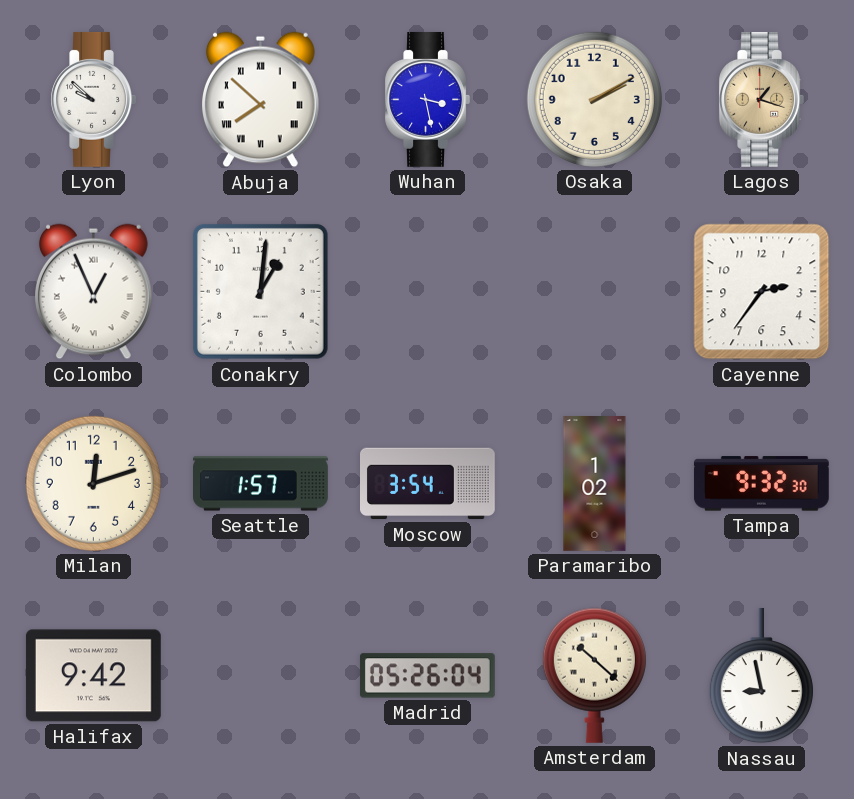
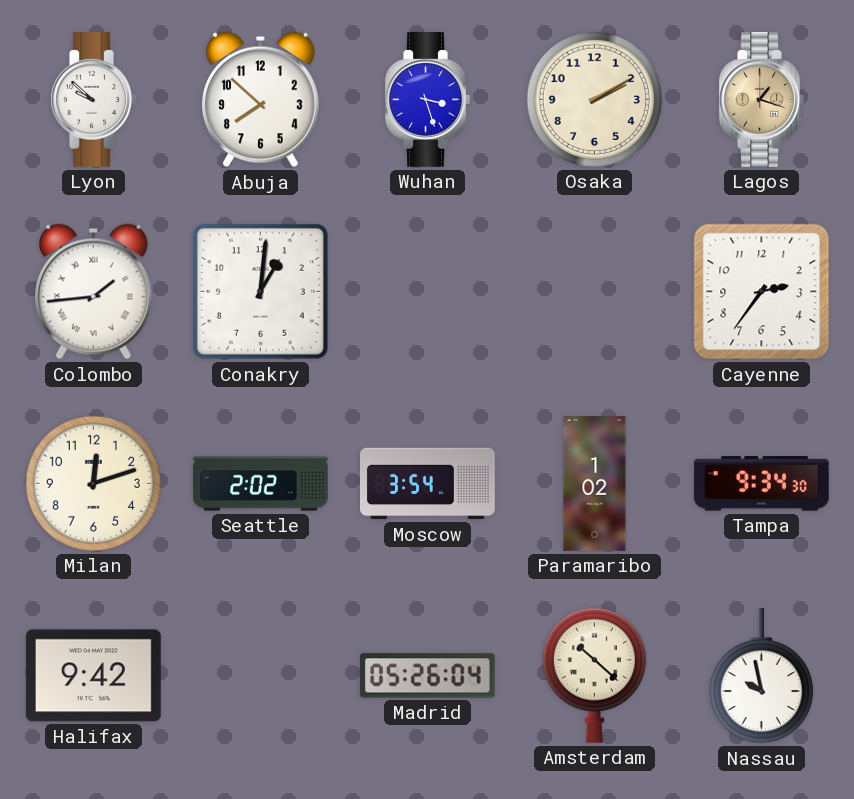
Abuja numerals: Roman -> Arabic
Wuhan: 3:28 -> 3:27
Colombo: 12:56 -> 1:44
Seattle: 1:57 -> 2:02
Tampa: 9:32 -> 9:34
Nassau: 8:58 -> 9:58
